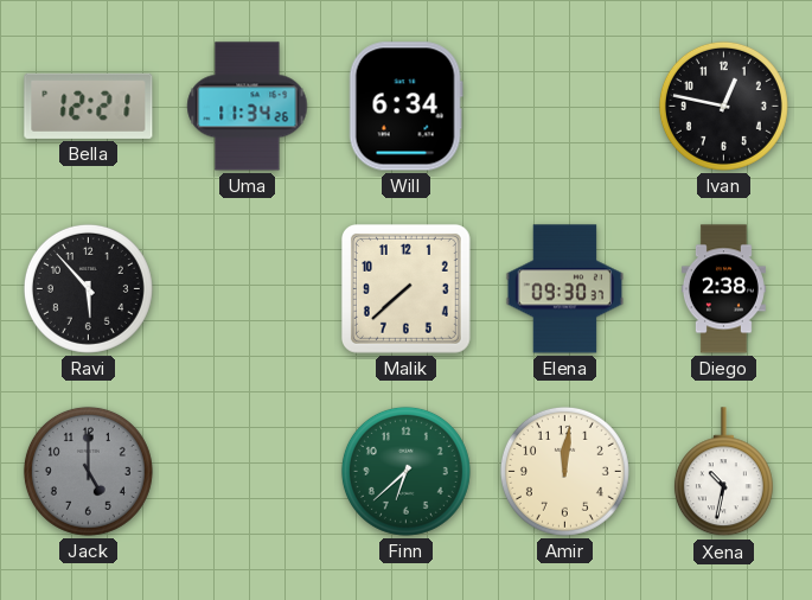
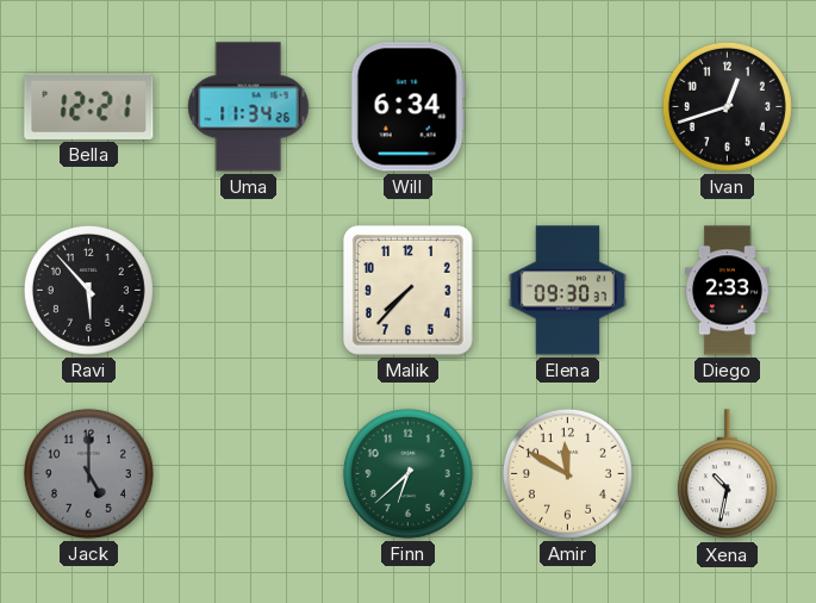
Ivan: 12:47 -> 12:42
Malik: 7:38 -> 7:37
Diego: 2:38 -> 2:33
Amir: 12:01 -> 11:50
